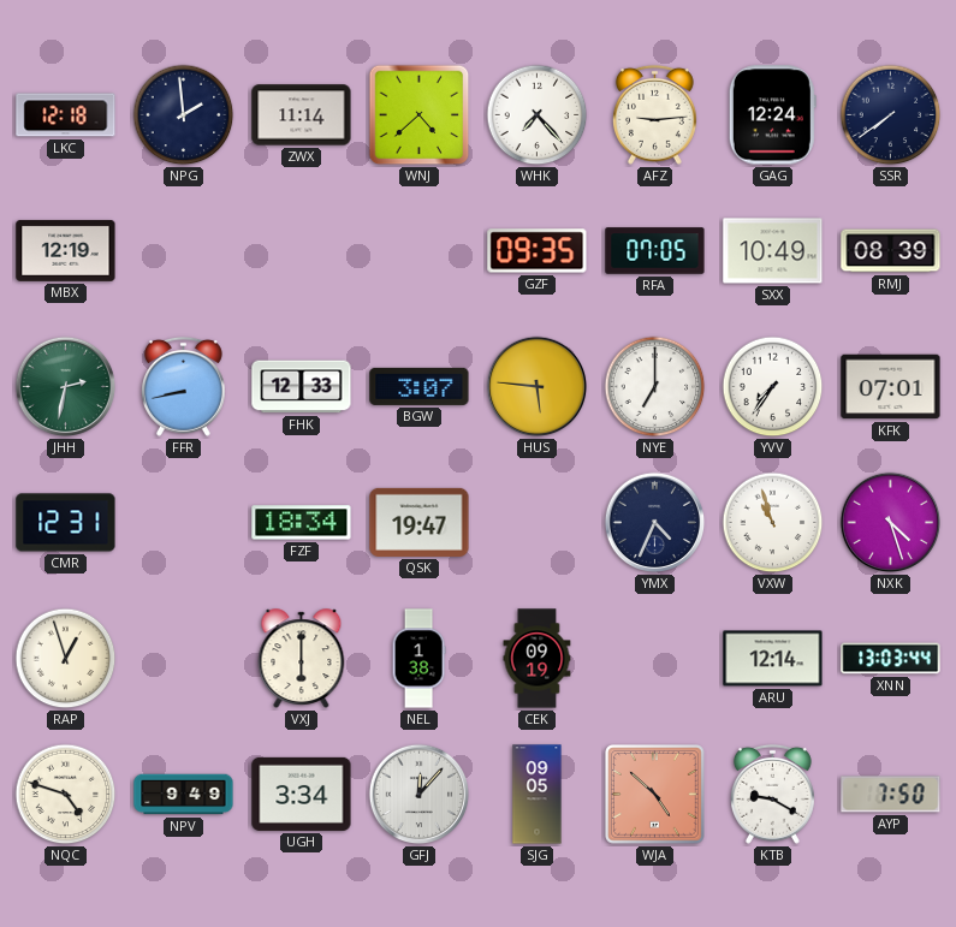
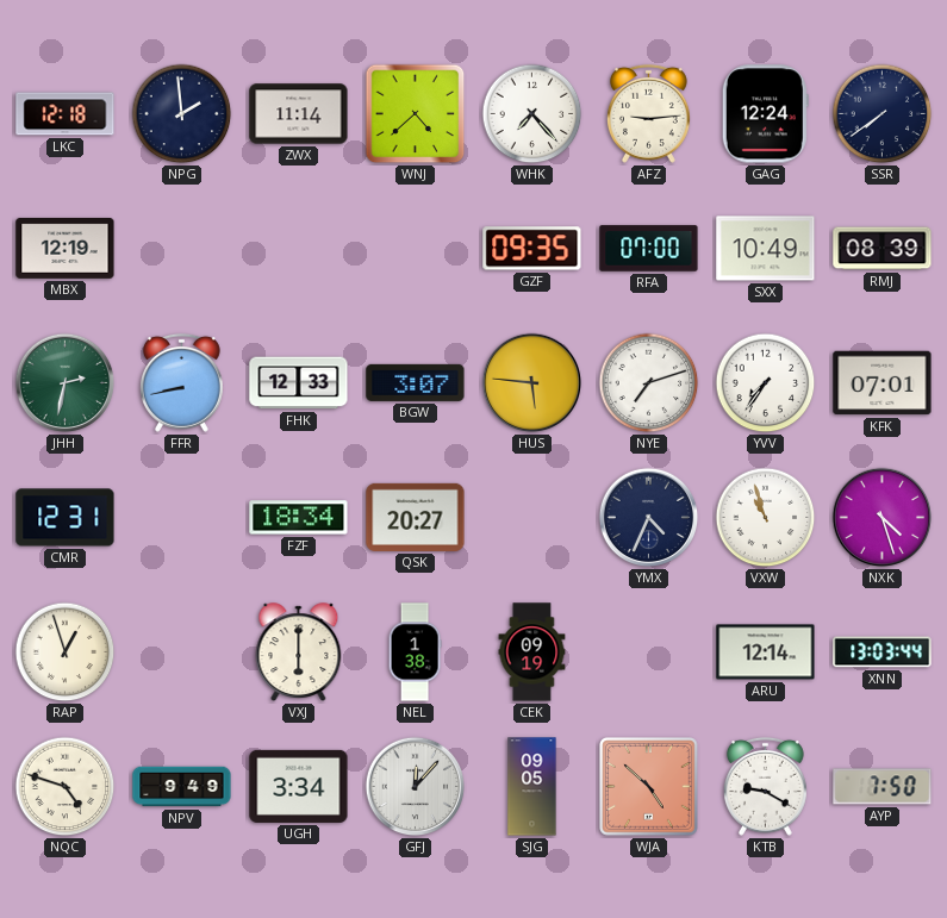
RFA: 07:05 -> 07:00
NYE: 7:00 -> 7:12
QSK: 19:47 -> 20:27
